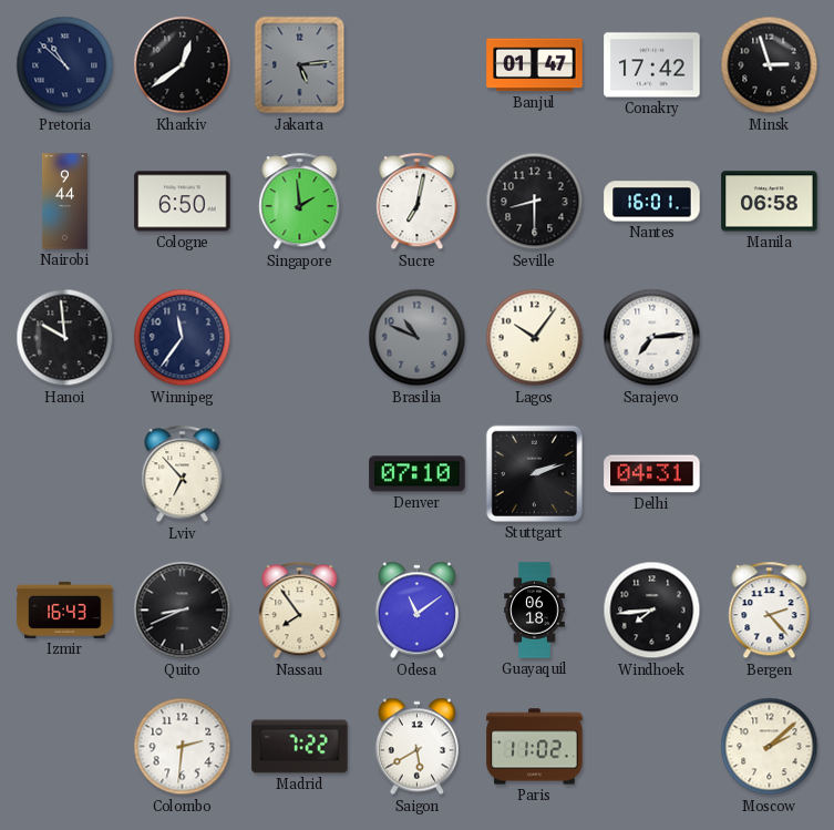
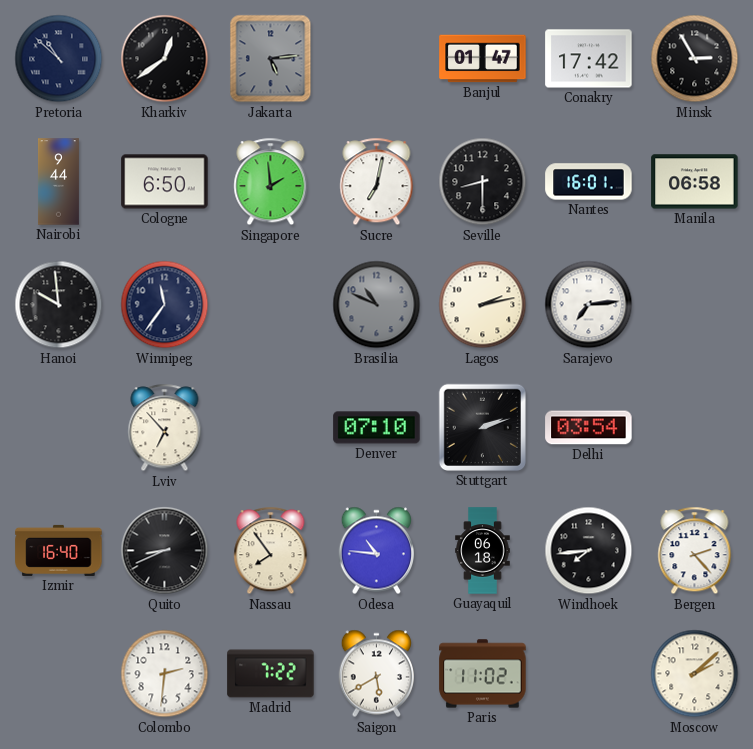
Minsk: 2:57 -> 2:55
Lagos: 10:06 -> 2:13
Delhi: 04:31 -> 03:54
Izmir: 16:43 -> 16:40
Odesa: 11:09 -> 10:46
